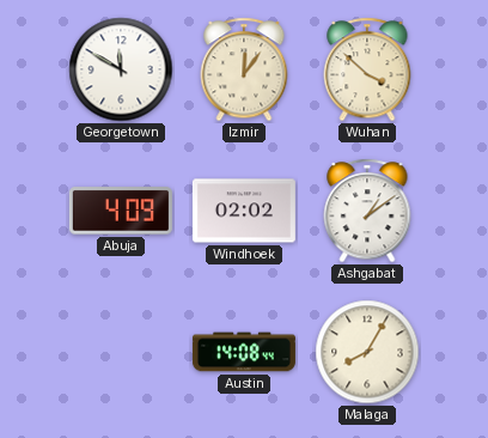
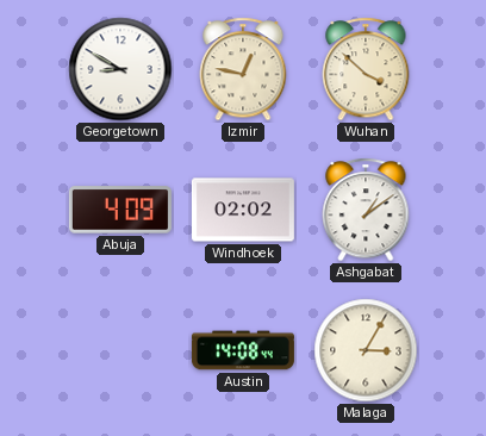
Georgetown: 11:50 -> 8:50
Izmir: 12:06 -> 12:47
Malaga: 8:05 -> 3:05
